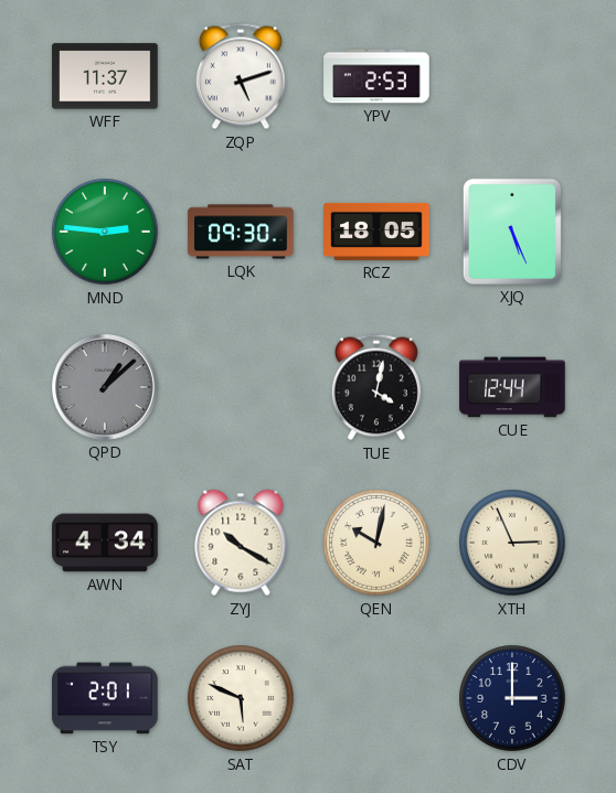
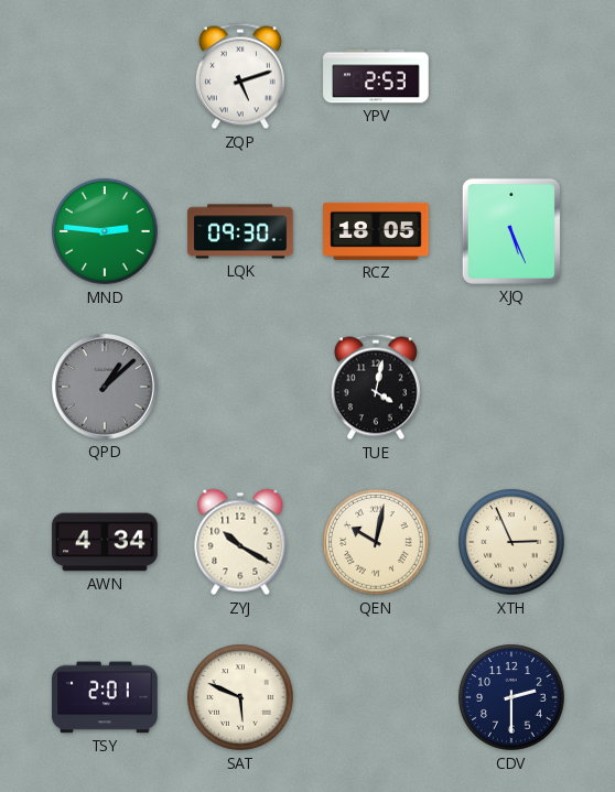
WFF: 11:37 -> none
CUE: 12:44 -> none
CDV: 3:00 -> 2:30
